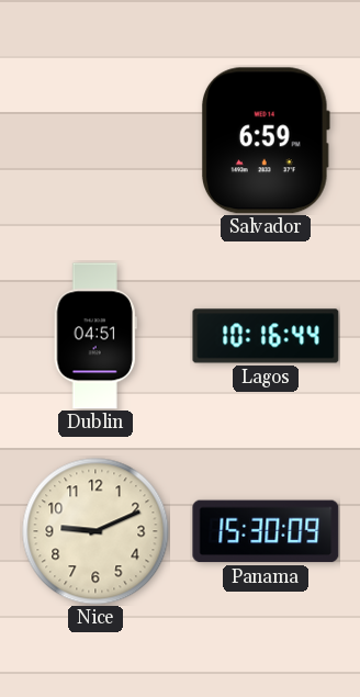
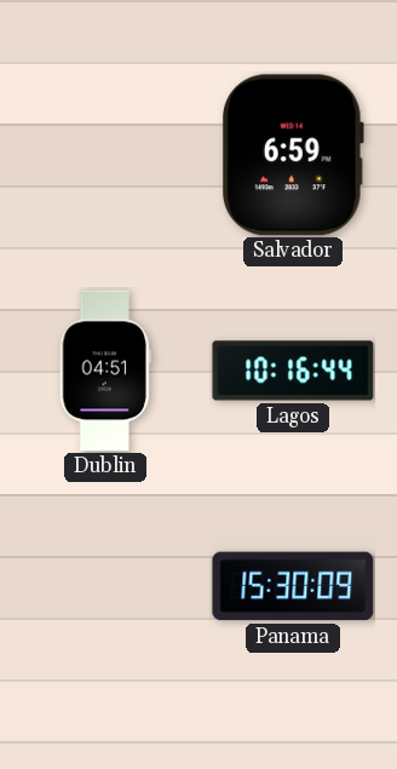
Nice: 9:11 -> none
